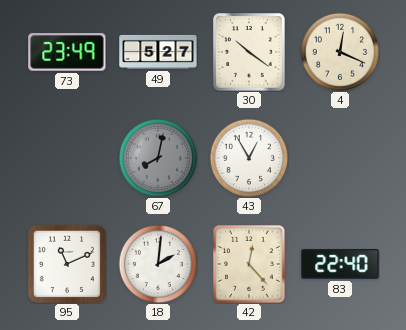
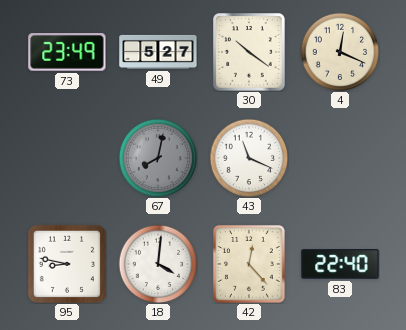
43: 12:55 -> 11:19
95: 11:11 -> 8:47
18: 2:01 -> 4:01
